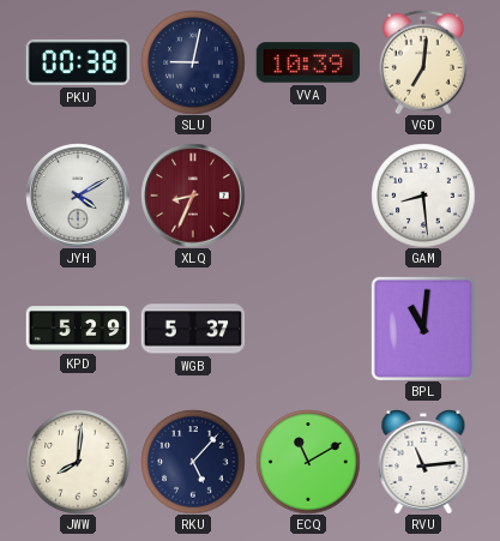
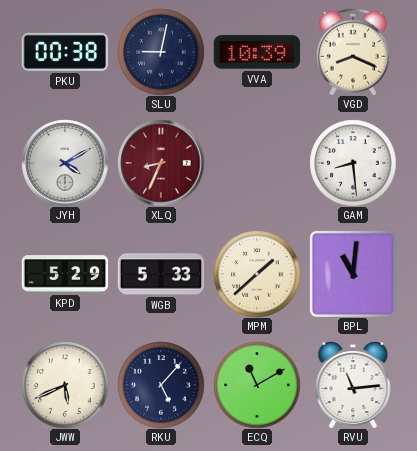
VGD: 7:01 -> 8:19
WGB: 5:37 -> 5:33
MPM: none -> 1:38
JWW: 8:01 -> 5:41
